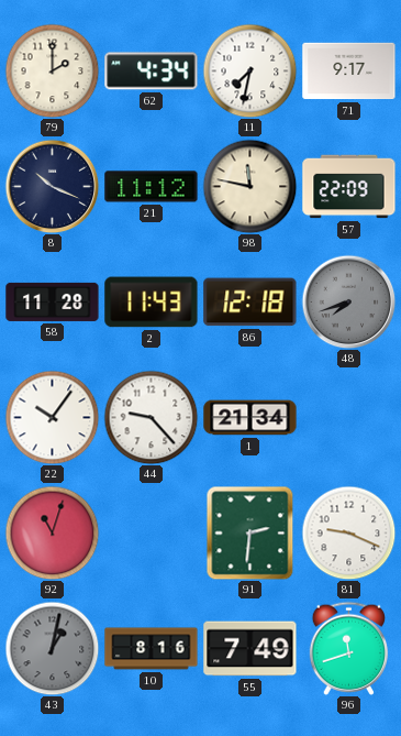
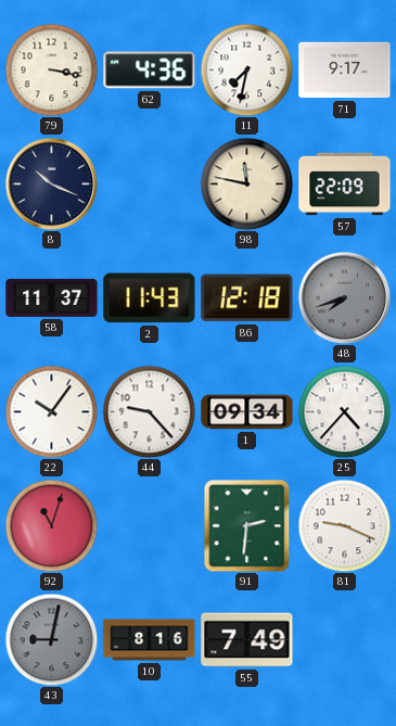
79: 2:00 -> 3:17
62: 4:34 -> 4:36
21: 11:12 -> none
58: 11:28 -> 11:37
1: 21:34 -> 09:34
25: none -> 4:37
43: 1:02 -> 9:02
96: 11:42 -> none
